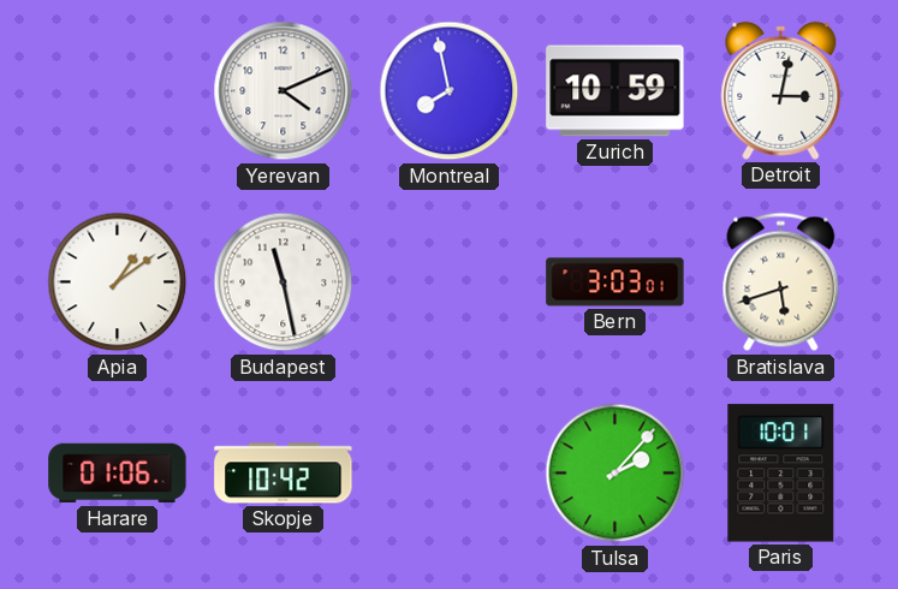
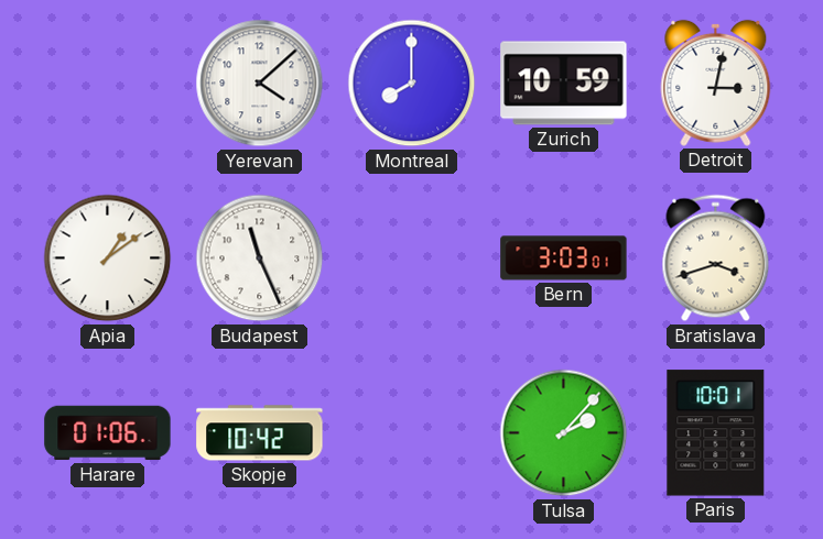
Yerevan: 4:11 -> 4:08
Montreal: 7:58 -> 8:00
Budapest: 11:28 -> 11:26
Bratislava: 5:42 -> 3:42
